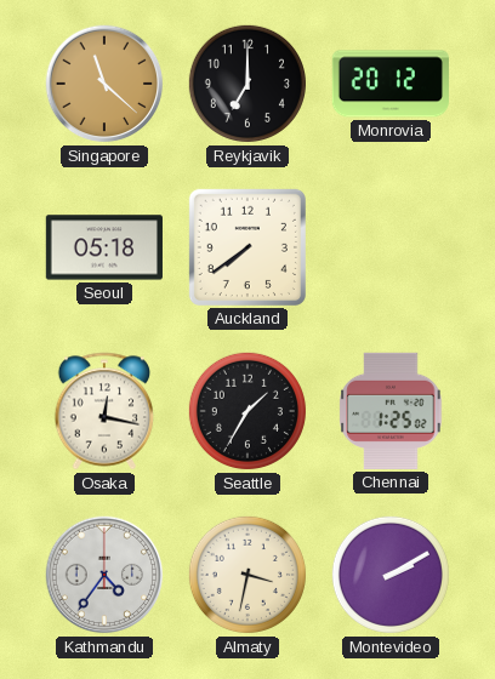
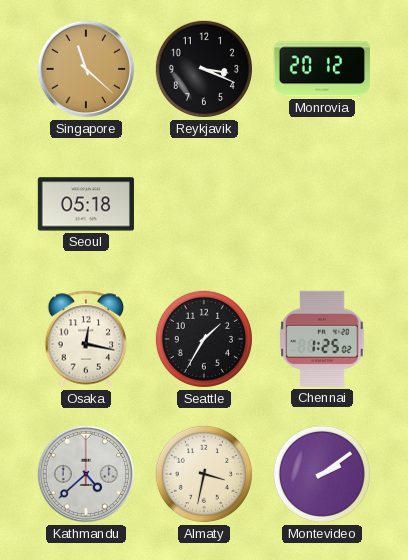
Reykjavik: 7:00 -> 3:19
Auckland: 7:39 -> none
Kathmandu: 4:36 -> 4:38
Montevideo: 2:10 -> 2:09
